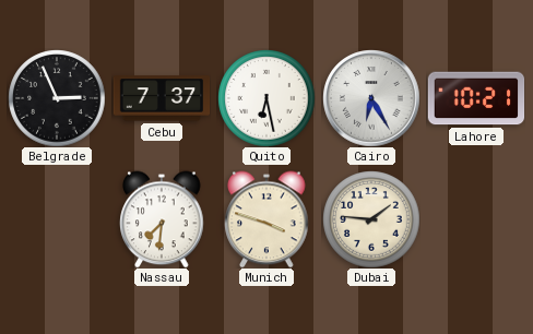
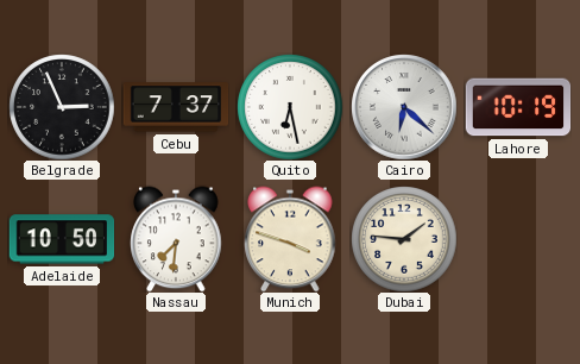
Cairo: 6:25 -> 6:22
Lahore: 10:21 -> 10:19
Adelaide: none -> 10:50
